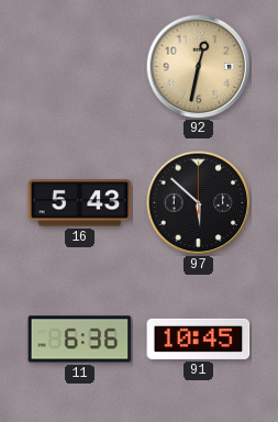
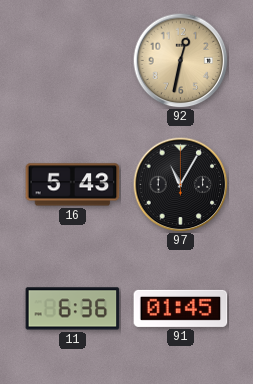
97: 5:52 -> 11:05
91: 10:45 -> 01:45
